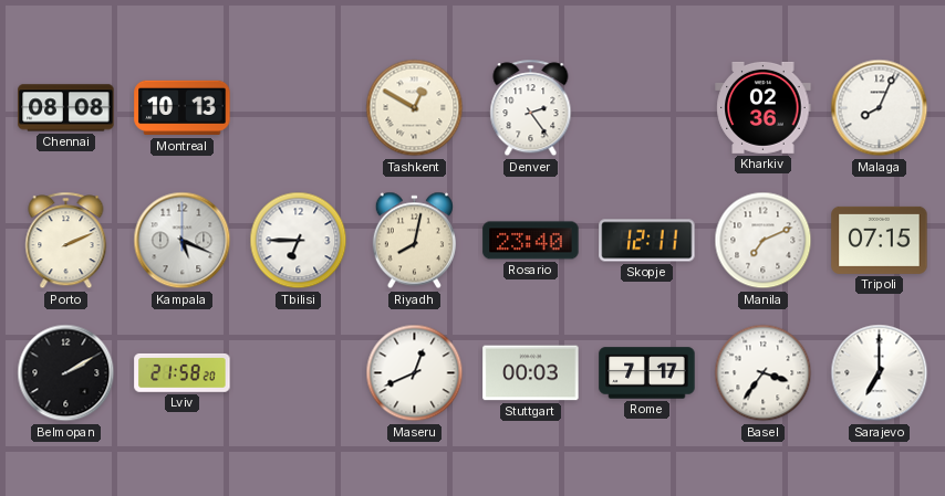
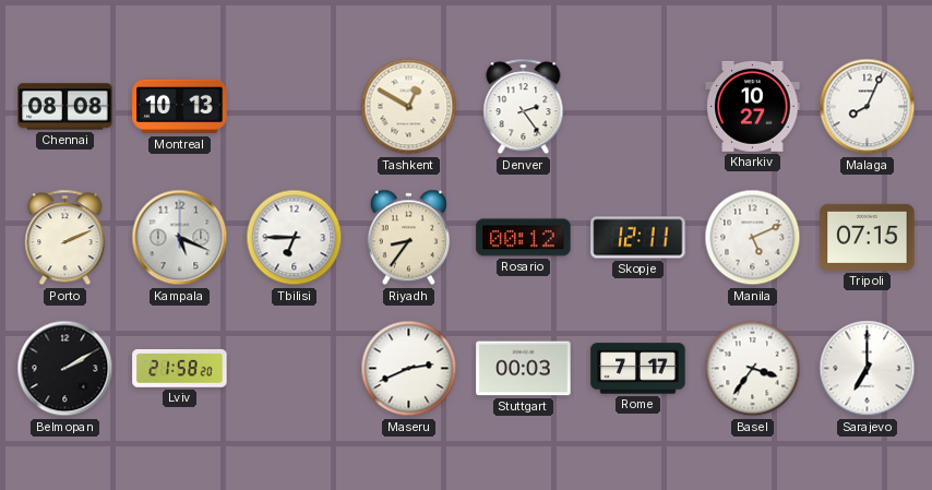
Kharkiv: 02:36 -> 10:27
Riyadh: 8:02 -> 8:36
Rosario: 23:40 -> 00:12
Manila: 7:11 -> 5:11
Maseru: 12:41 -> 2:41
